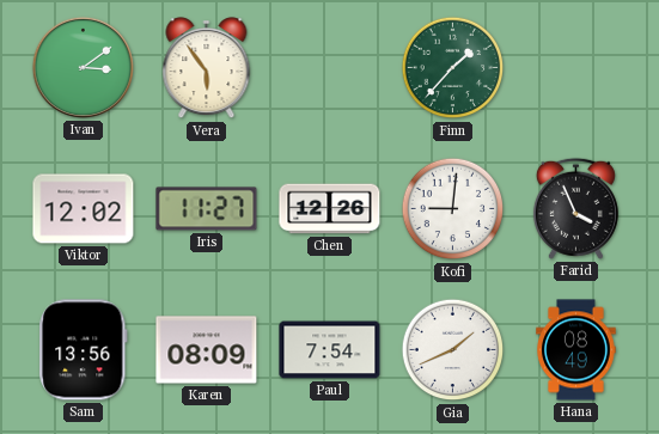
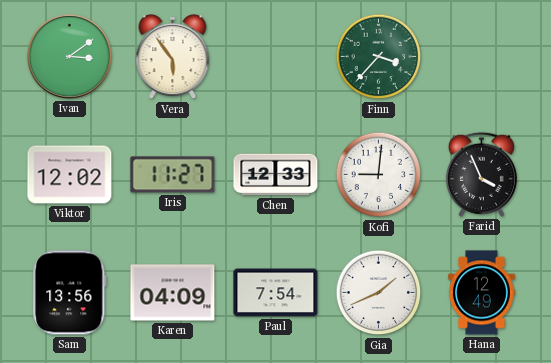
Finn: 1:37 -> 3:37
Chen: 12:26 -> 12:33
Karen: 08:09 -> 04:09
Hana: 08:49 -> 12:49
